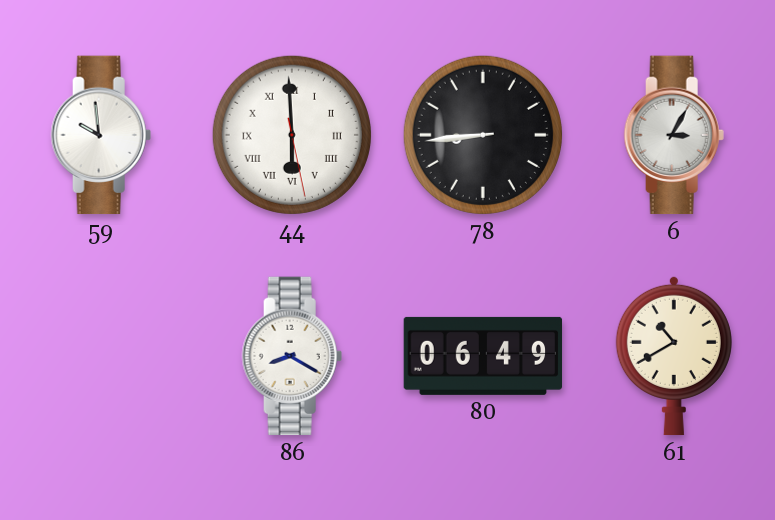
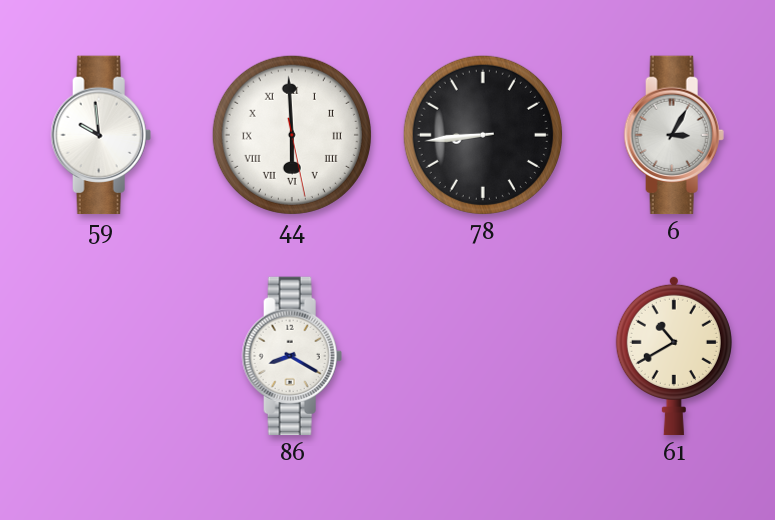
80: 06:49 -> none
